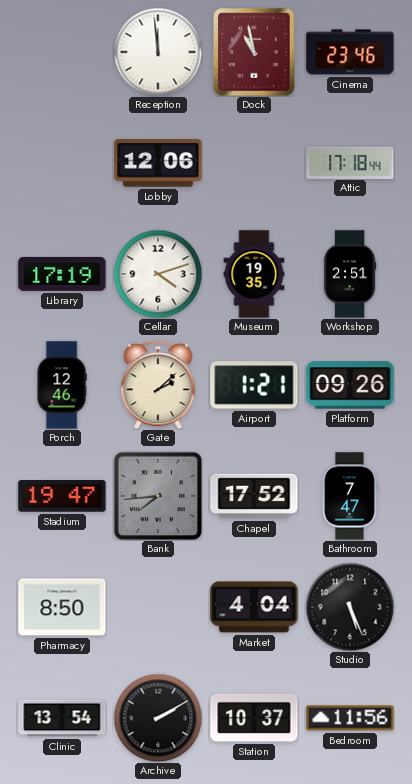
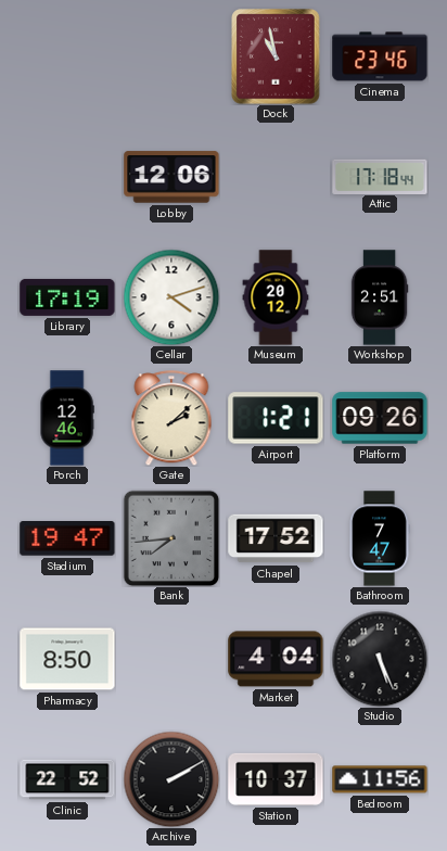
Reception: 11:59 -> none
Museum: 19:35 -> 20:12
Clinic: 13:54 -> 22:52
